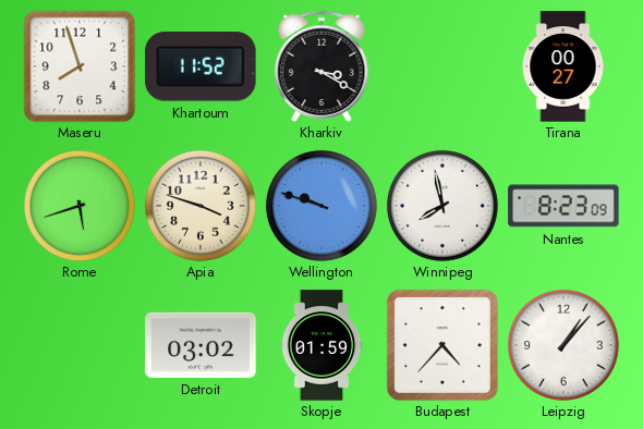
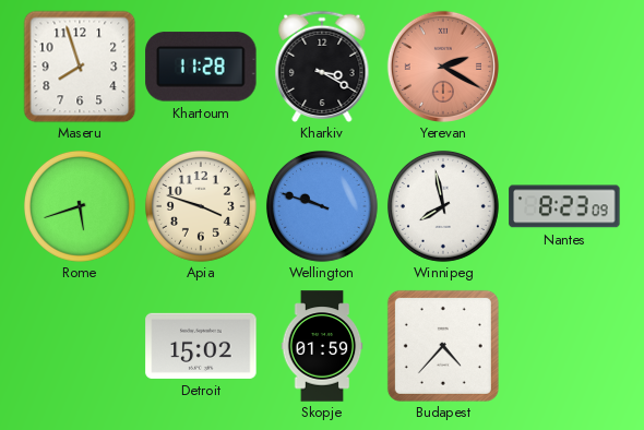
Khartoum: 11:52 -> 11:28
Yerevan: none -> 2:20
Tirana: 00:27 -> none
Detroit: 03:02 -> 15:02
Leipzig: 1:07 -> none
